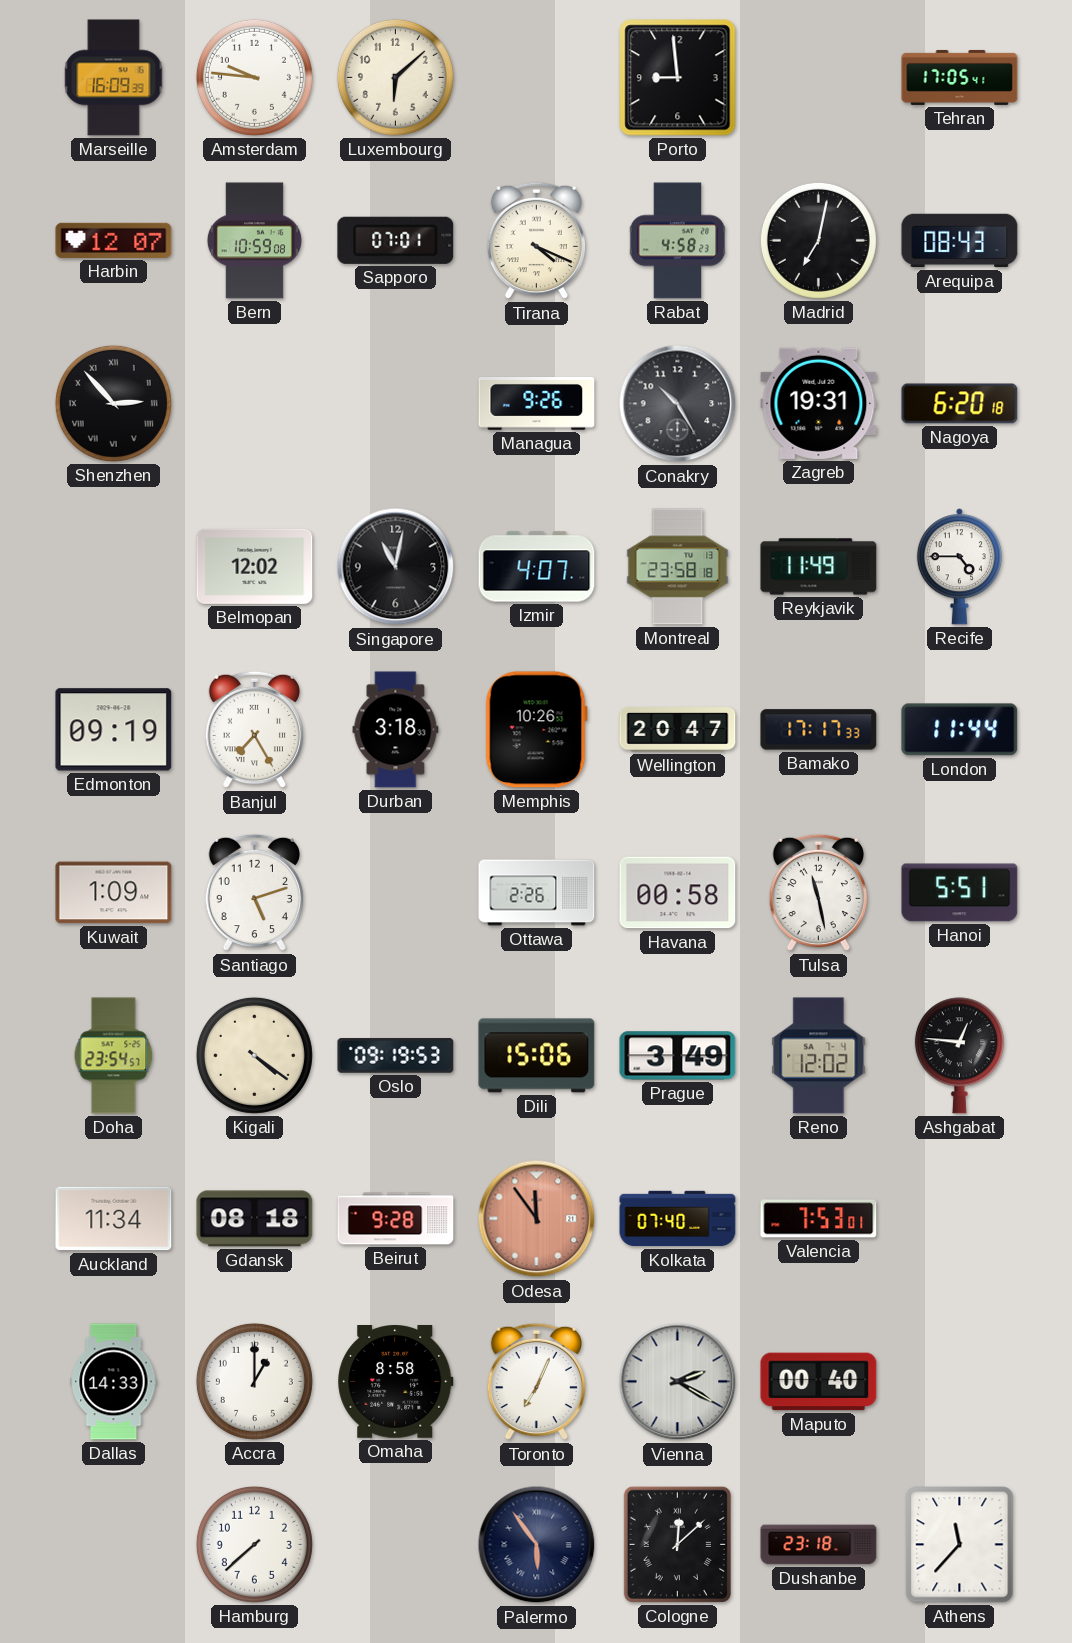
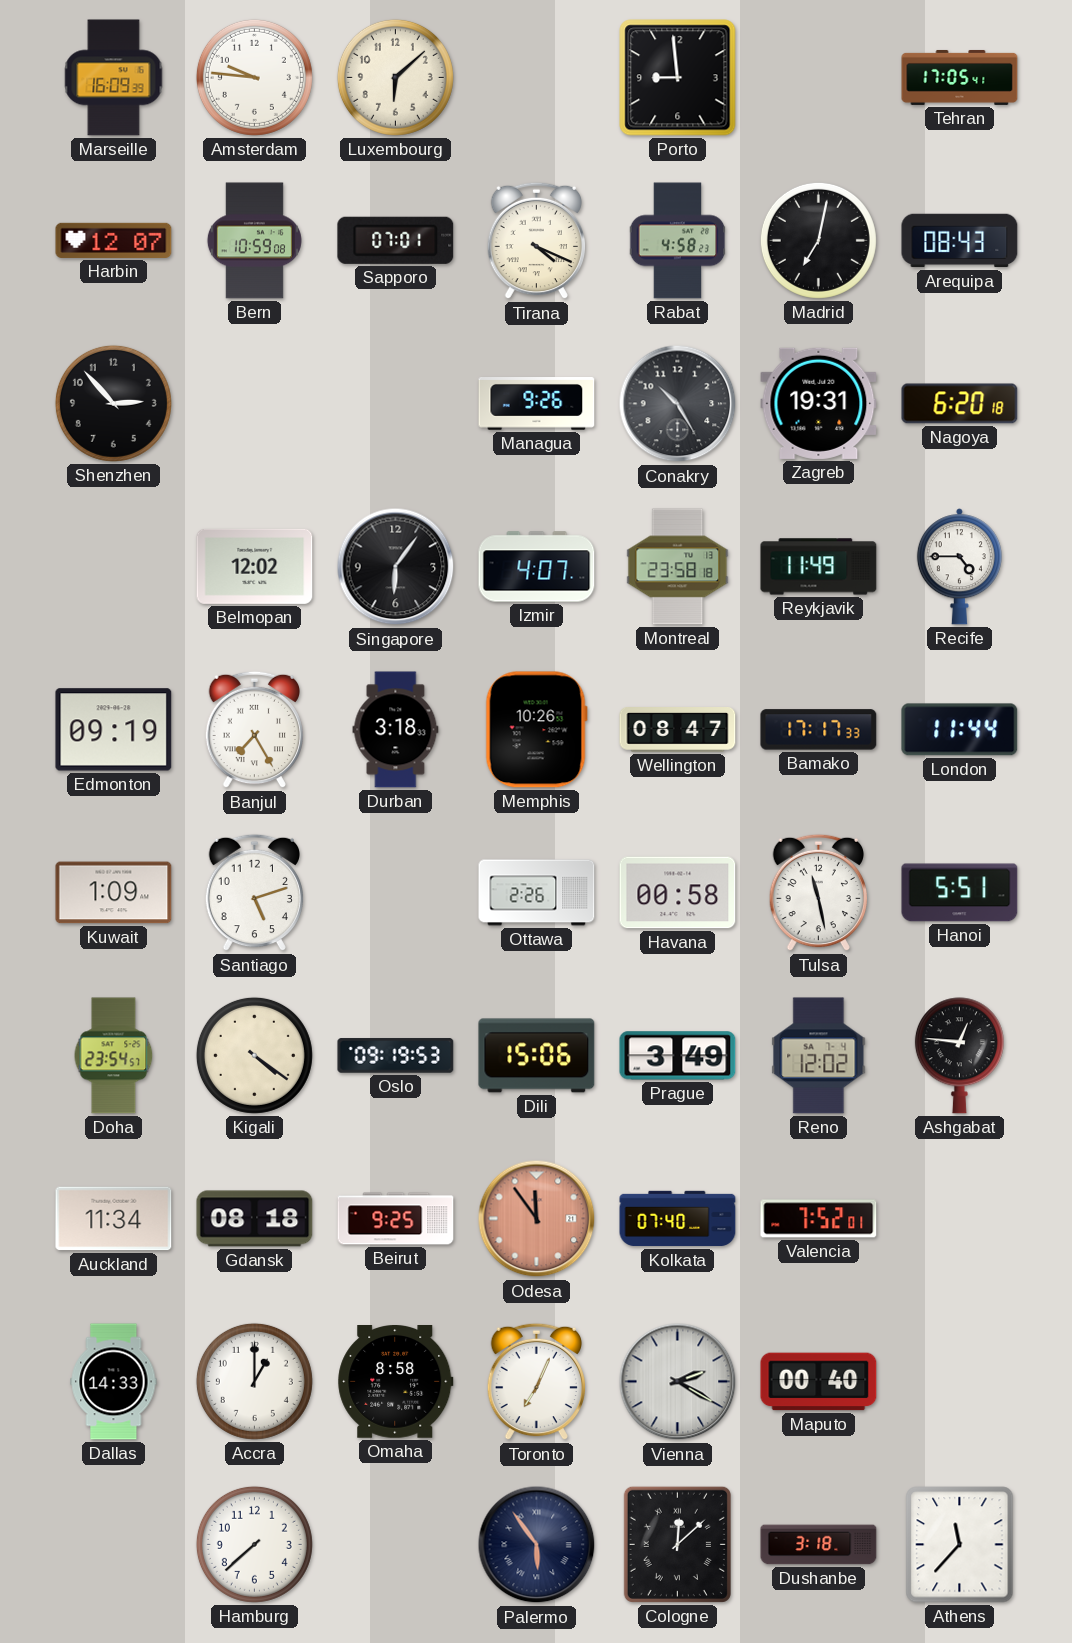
Shenzhen numerals: Roman -> Arabic
Singapore: 11:02 -> 6:06
Wellington: 20:47 -> 08:47
Beirut: 9:28 -> 9:25
Valencia: 7:53 -> 7:52
Dushanbe: 23:18 -> 3:18
